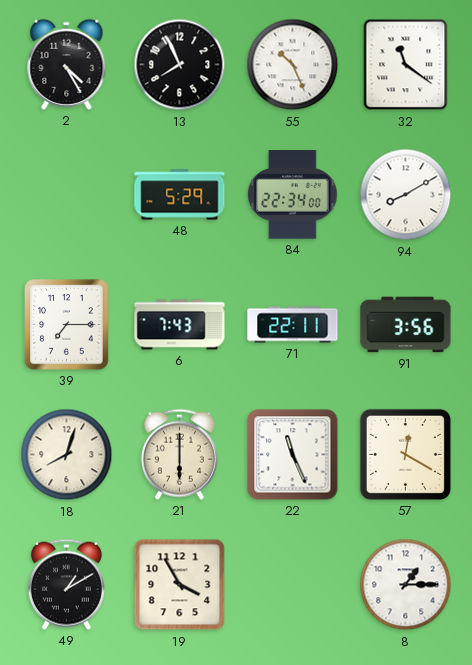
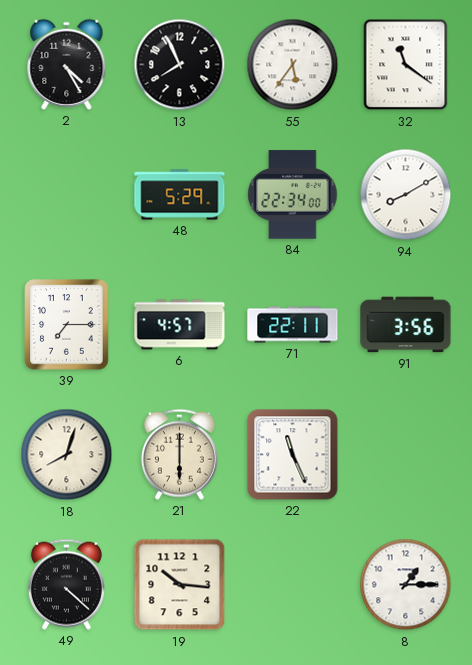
55: 10:26 -> 5:36
6: 7:43 -> 4:57
57: 12:20 -> none
49: 1:10 -> 4:22
19: 3:55 -> 10:16
